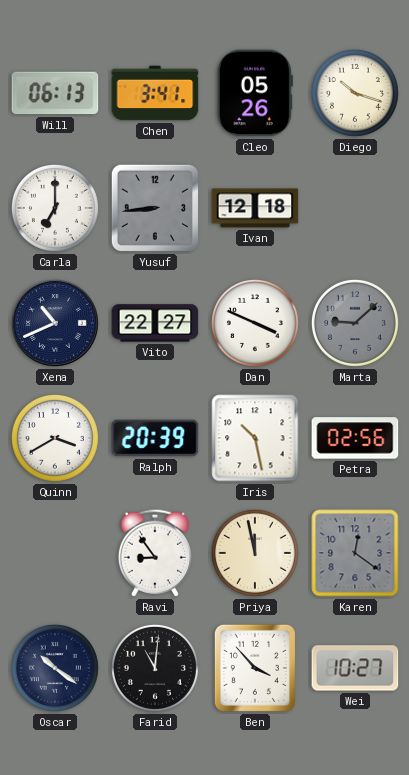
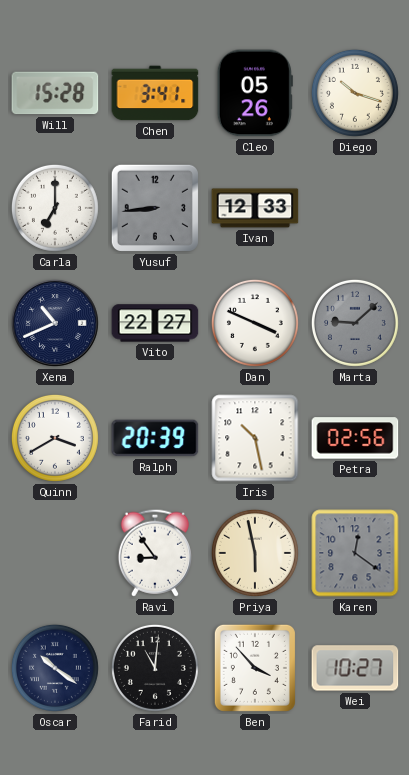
Will: 06:13 -> 15:28
Ivan: 12:18 -> 12:33
Priya: 11:58 -> 5:58
